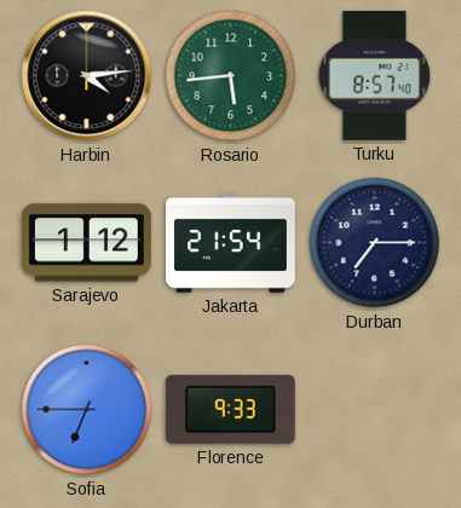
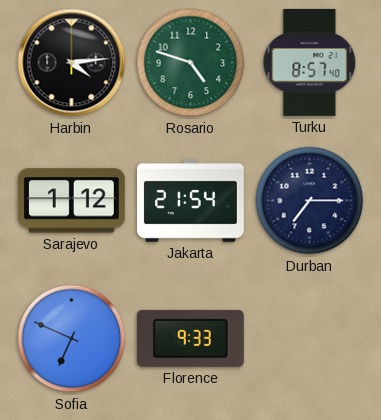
Rosario: 5:44 -> 4:48
Sofia: 6:45 -> 6:49
